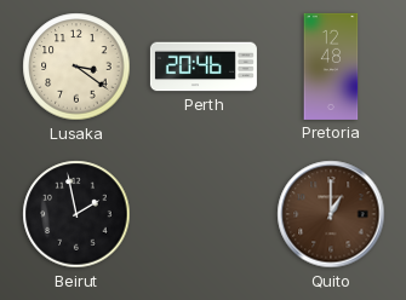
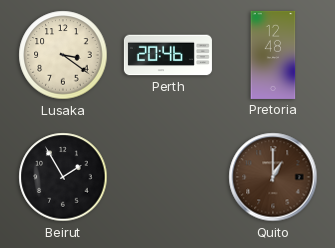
Beirut: 1:58 -> 1:55
